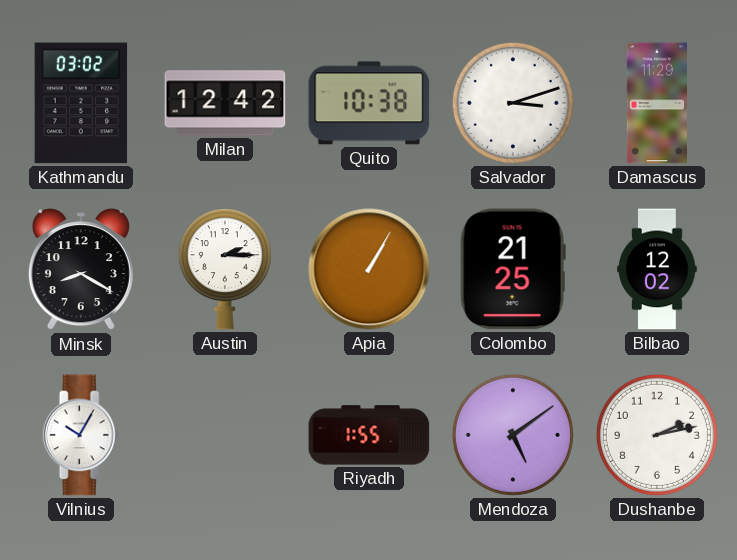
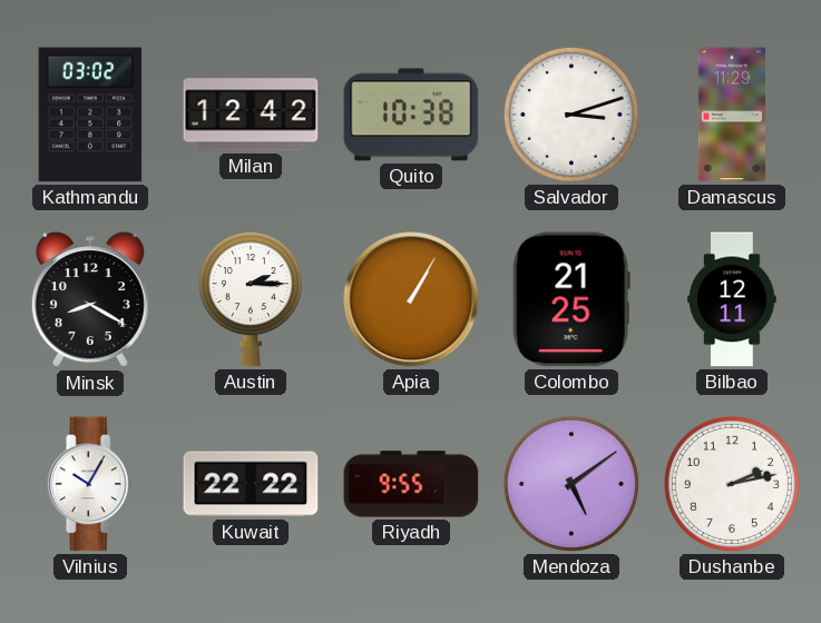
Bilbao: 12:02 -> 12:11
Kuwait: none -> 22:22
Riyadh: 1:55 -> 9:55
